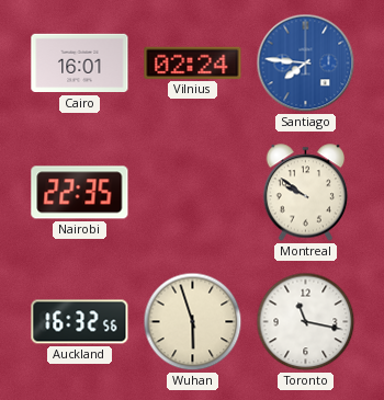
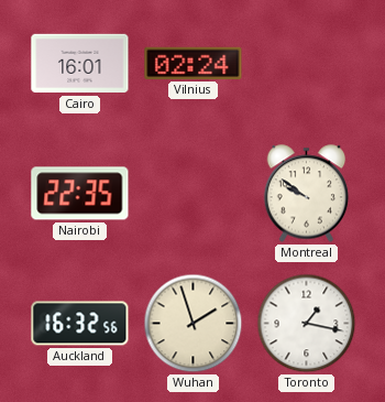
Santiago: 7:46 -> none
Wuhan: 5:57 -> 1:57
Toronto: 11:17 -> 1:17
